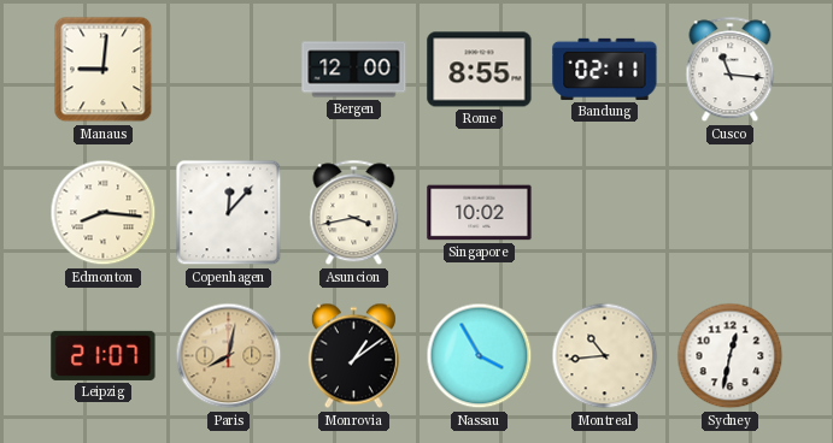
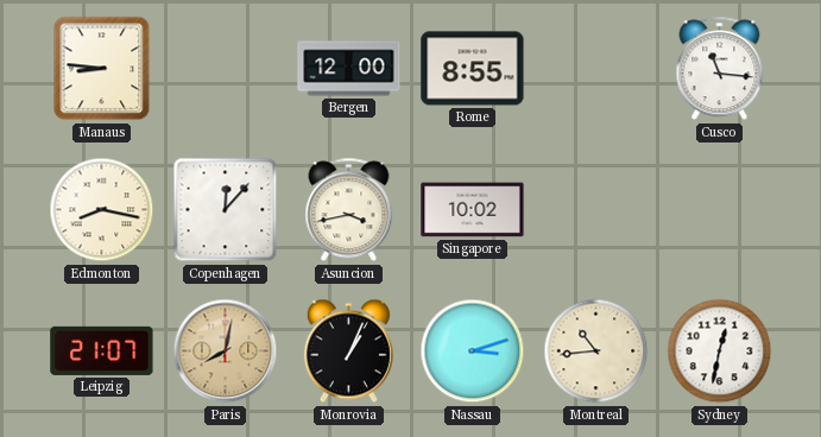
Manaus: 9:01 -> 8:46
Bandung: 02:11 -> none
Edmonton: 8:16 -> 8:17
Monrovia: 1:09 -> 1:04
Nassau: 3:55 -> 3:12
